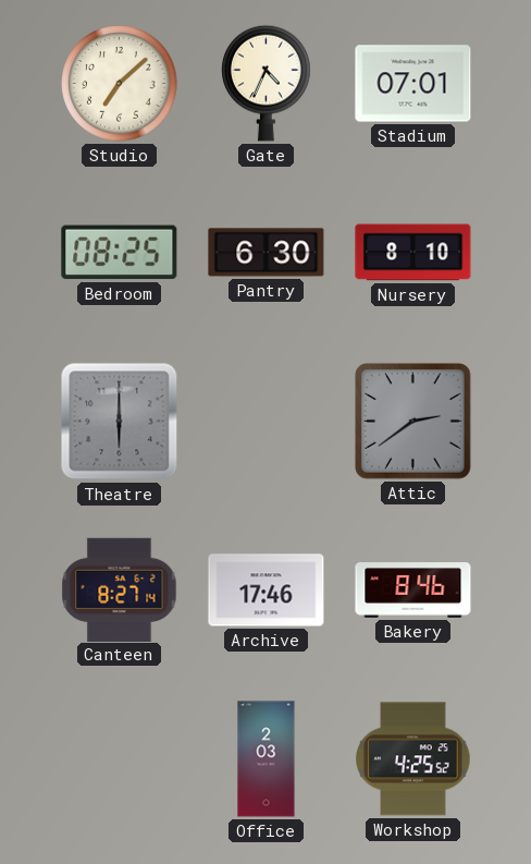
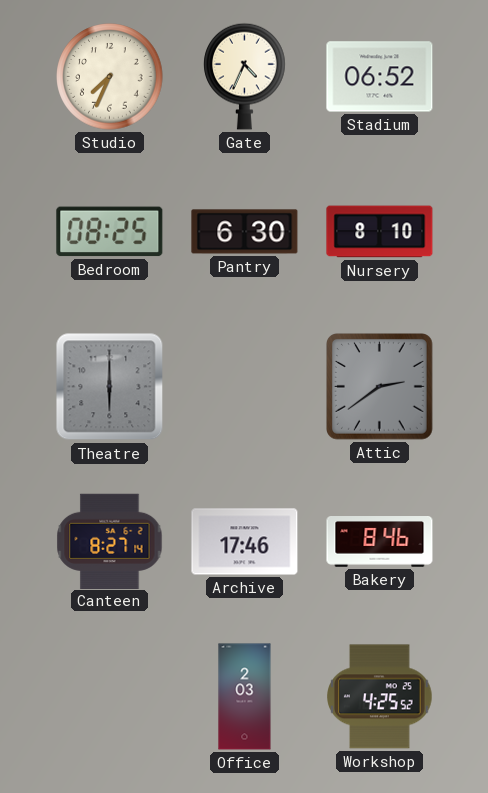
Studio: 7:08 -> 7:34
Stadium: 07:01 -> 06:52
